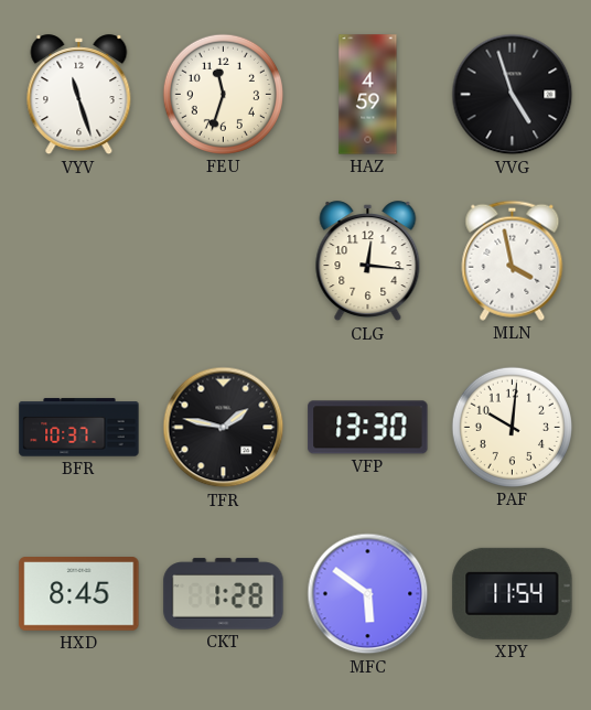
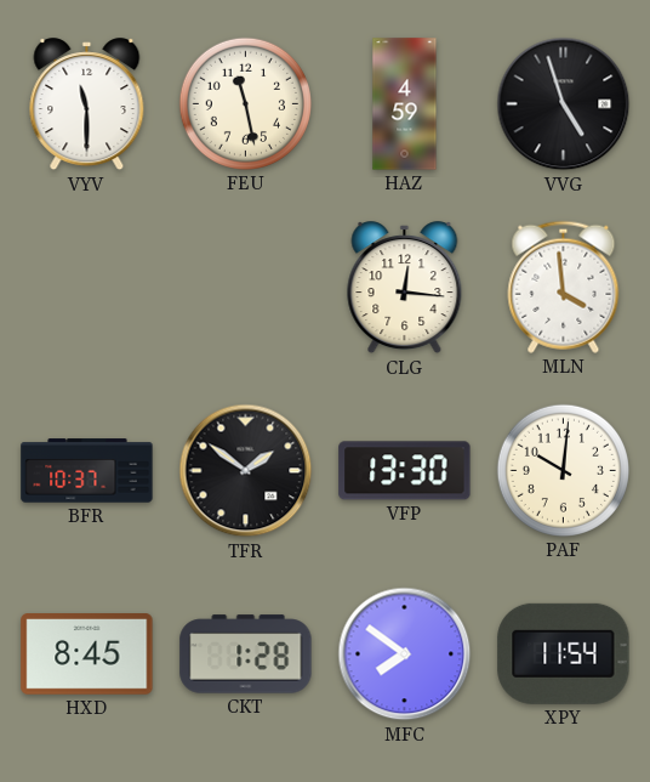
VYV: 11:27 -> 11:30
FEU: 11:33 -> 11:28
MLN: 3:58 -> 3:59
TFR: 1:47 -> 1:51
MFC: 5:51 -> 7:51
